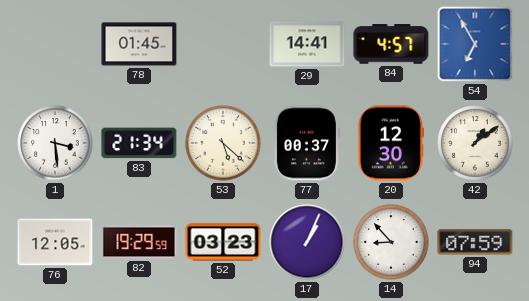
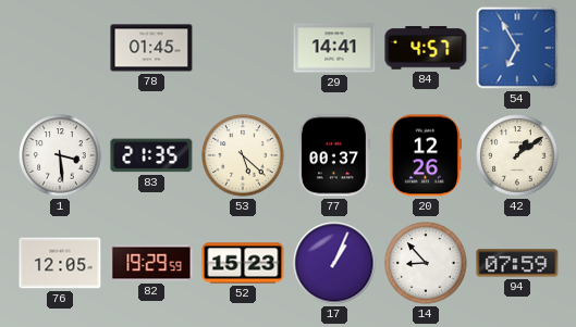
83: 21:34 -> 21:35
20: 12:30 -> 12:26
52: 03:23 -> 15:23
